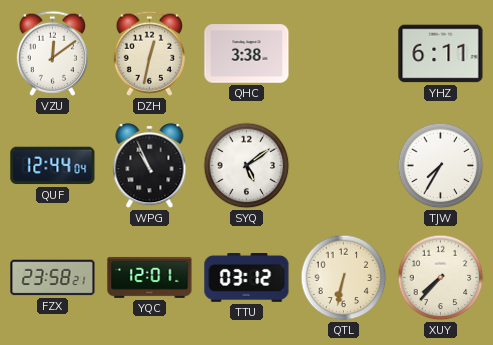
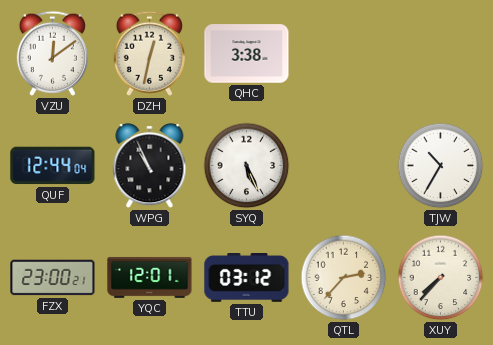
YHZ: 6:11 -> none
SYQ: 5:09 -> 5:26
TJW: 7:35 -> 10:35
FZX: 23:58 -> 23:00
QTL: 6:32 -> 2:37
